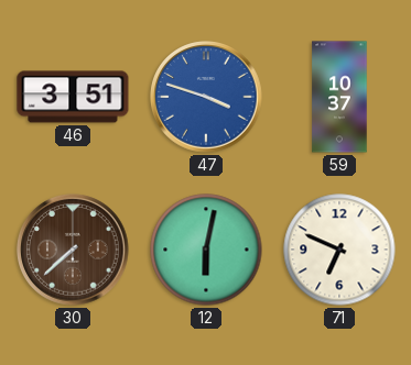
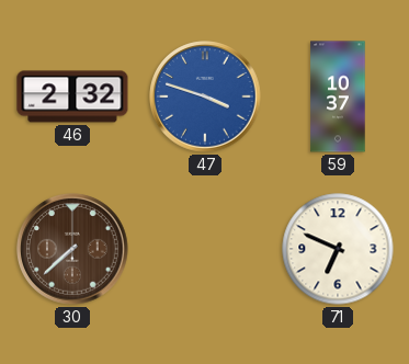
46: 3:51 -> 2:32
12: 6:02 -> none
